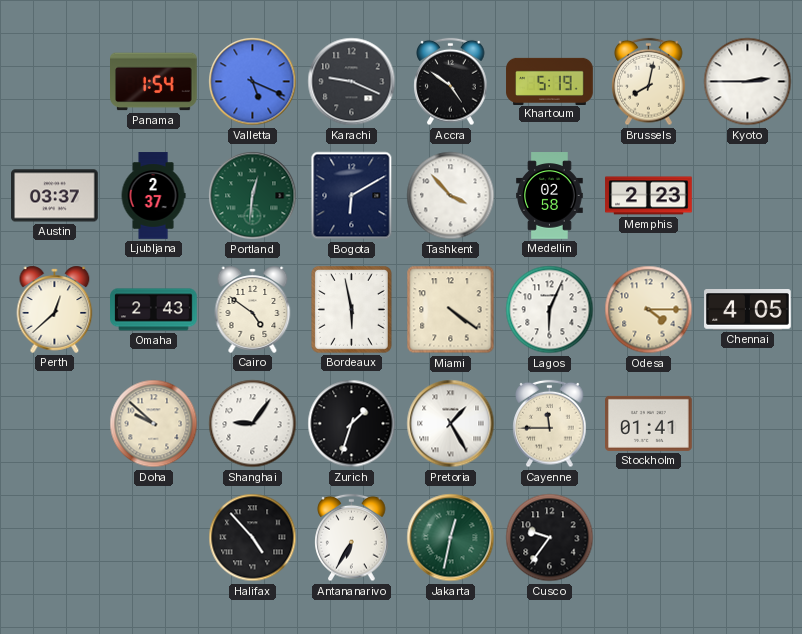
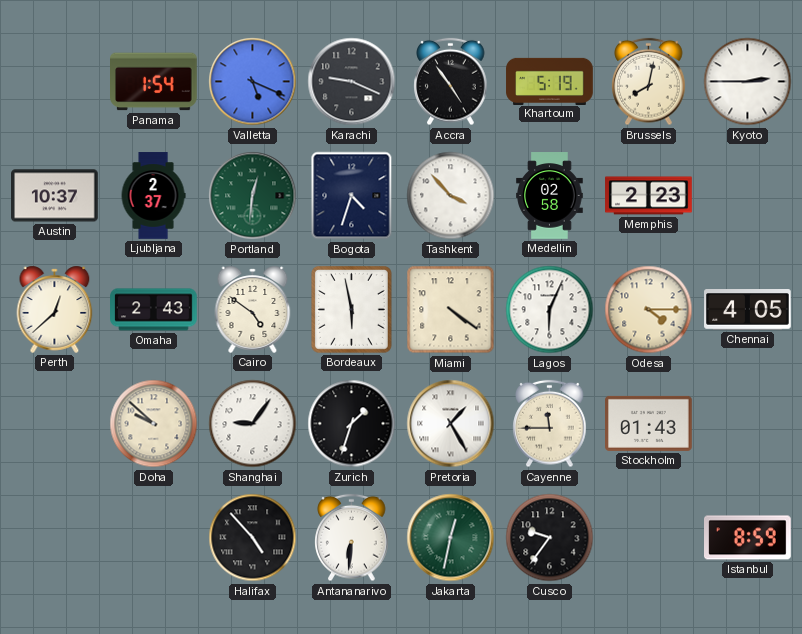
Accra: 4:51 -> 4:54
Austin: 03:37 -> 10:37
Bogota: 6:10 -> 4:33
Stockholm: 01:41 -> 01:43
Antananarivo: 6:35 -> 6:31
Istanbul: none -> 8:59
